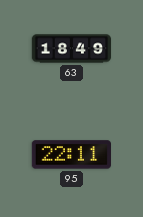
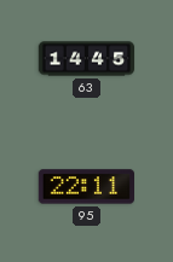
63: 18:49 -> 14:45
